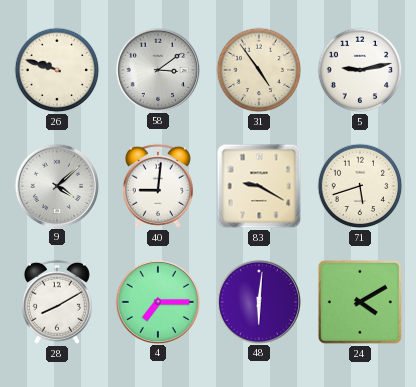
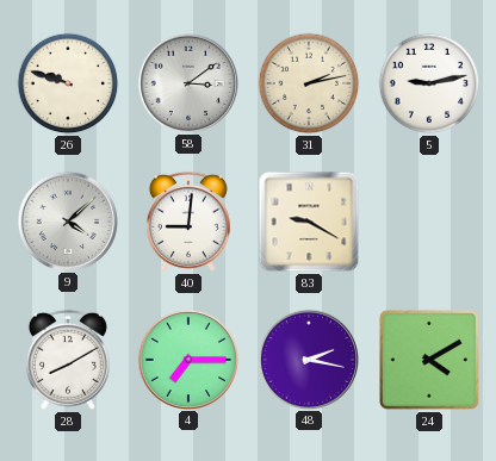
31: 4:54 -> 2:13
71: 5:42 -> none
48: 6:01 -> 2:17
